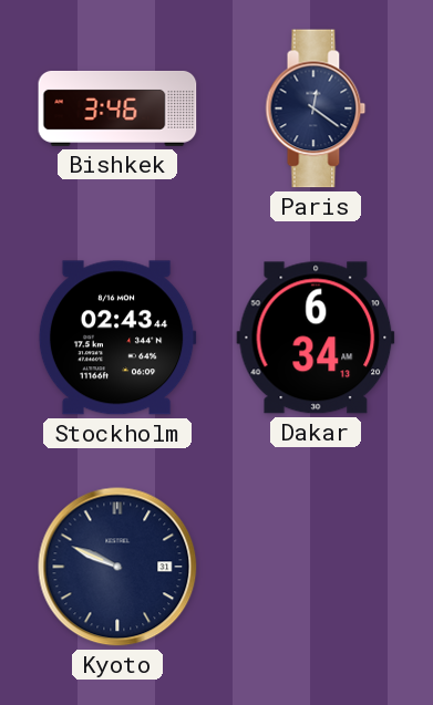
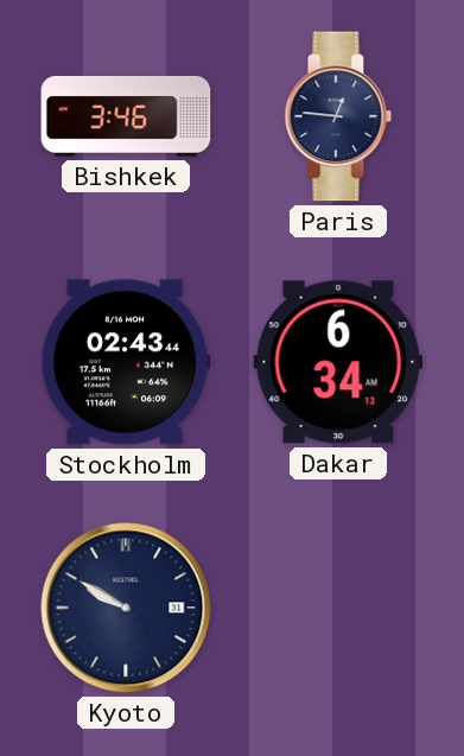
Paris: 12:21 -> 12:46
Kyoto: 9:49 -> 9:50
